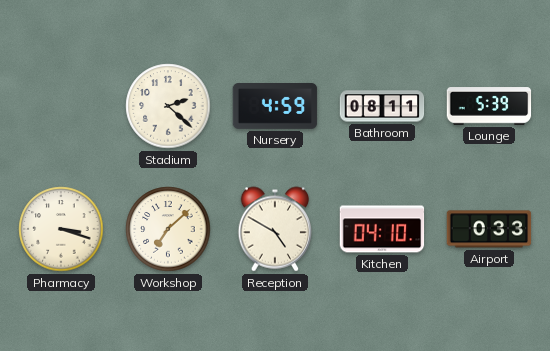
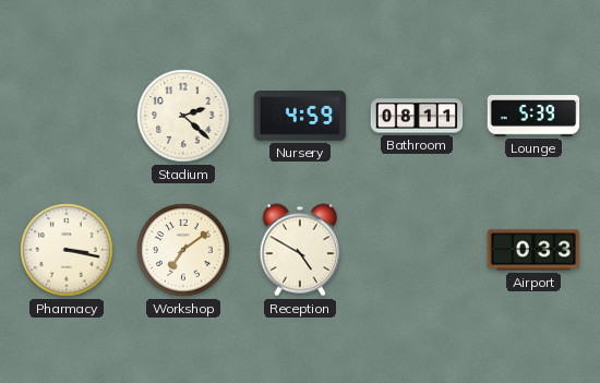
Pharmacy: 3:18 -> 3:17
Workshop: 7:08 -> 7:09
Kitchen: 04:10 -> none
